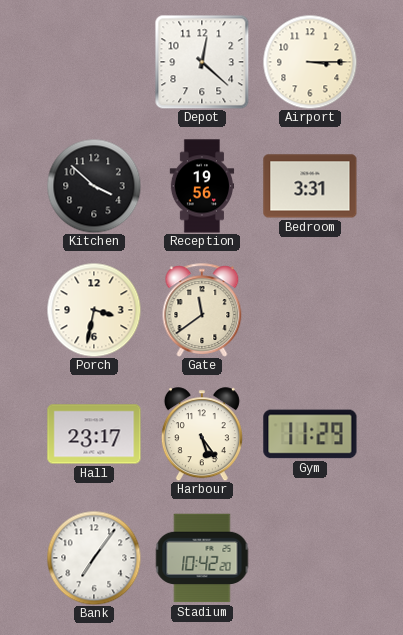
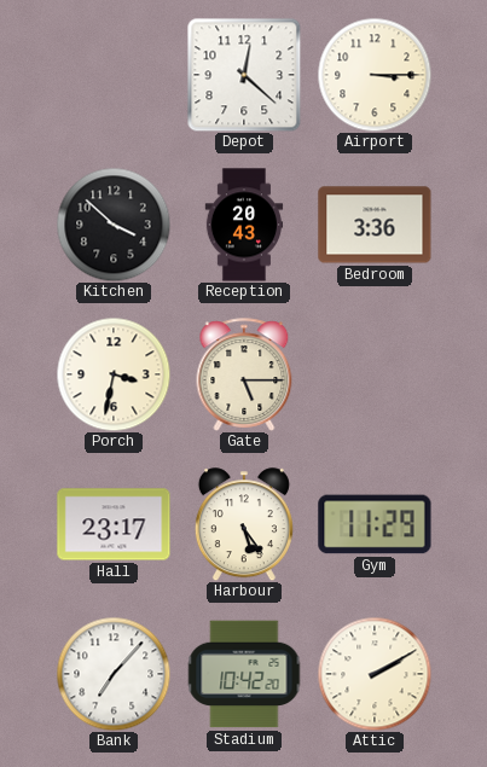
Reception: 19:56 -> 20:43
Bedroom: 3:31 -> 3:36
Gate: 11:39 -> 5:15
Bank: 7:06 -> 7:07
Attic: none -> 2:10
